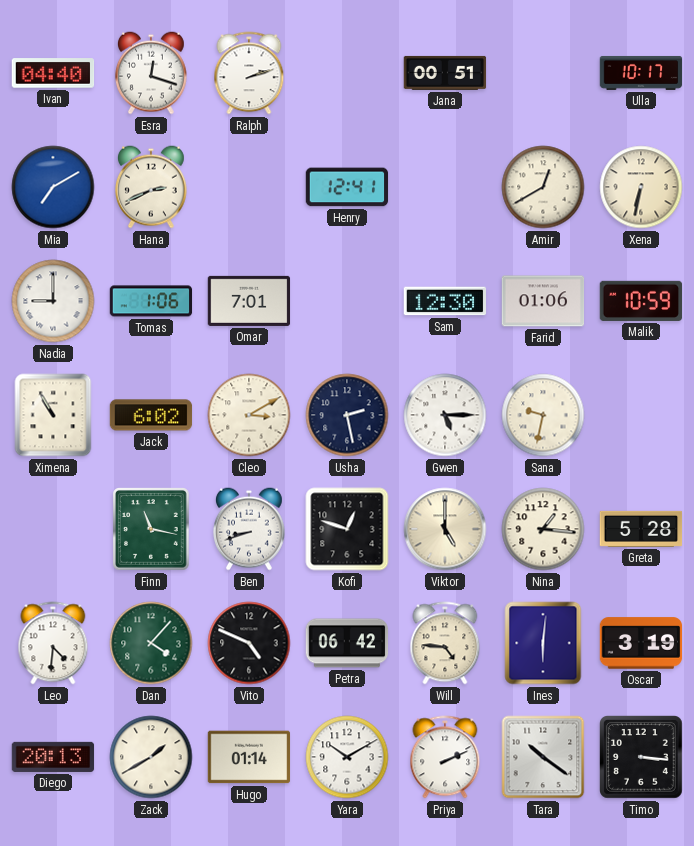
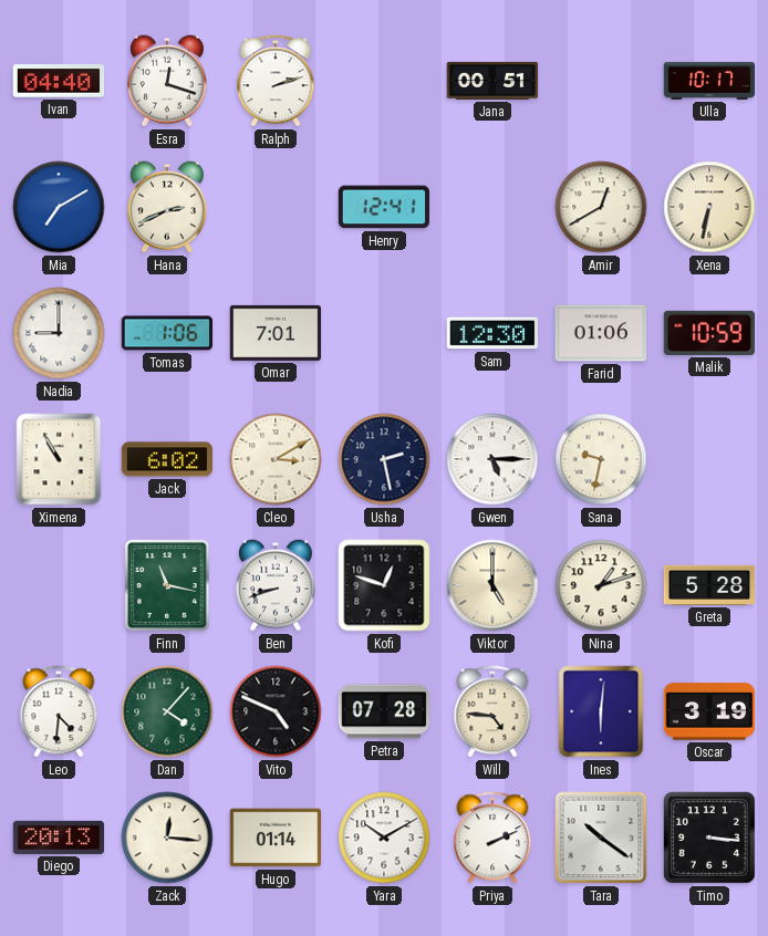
Nina: 1:16 -> 1:12
Petra: 06:42 -> 07:28
Zack: 1:40 -> 12:16
